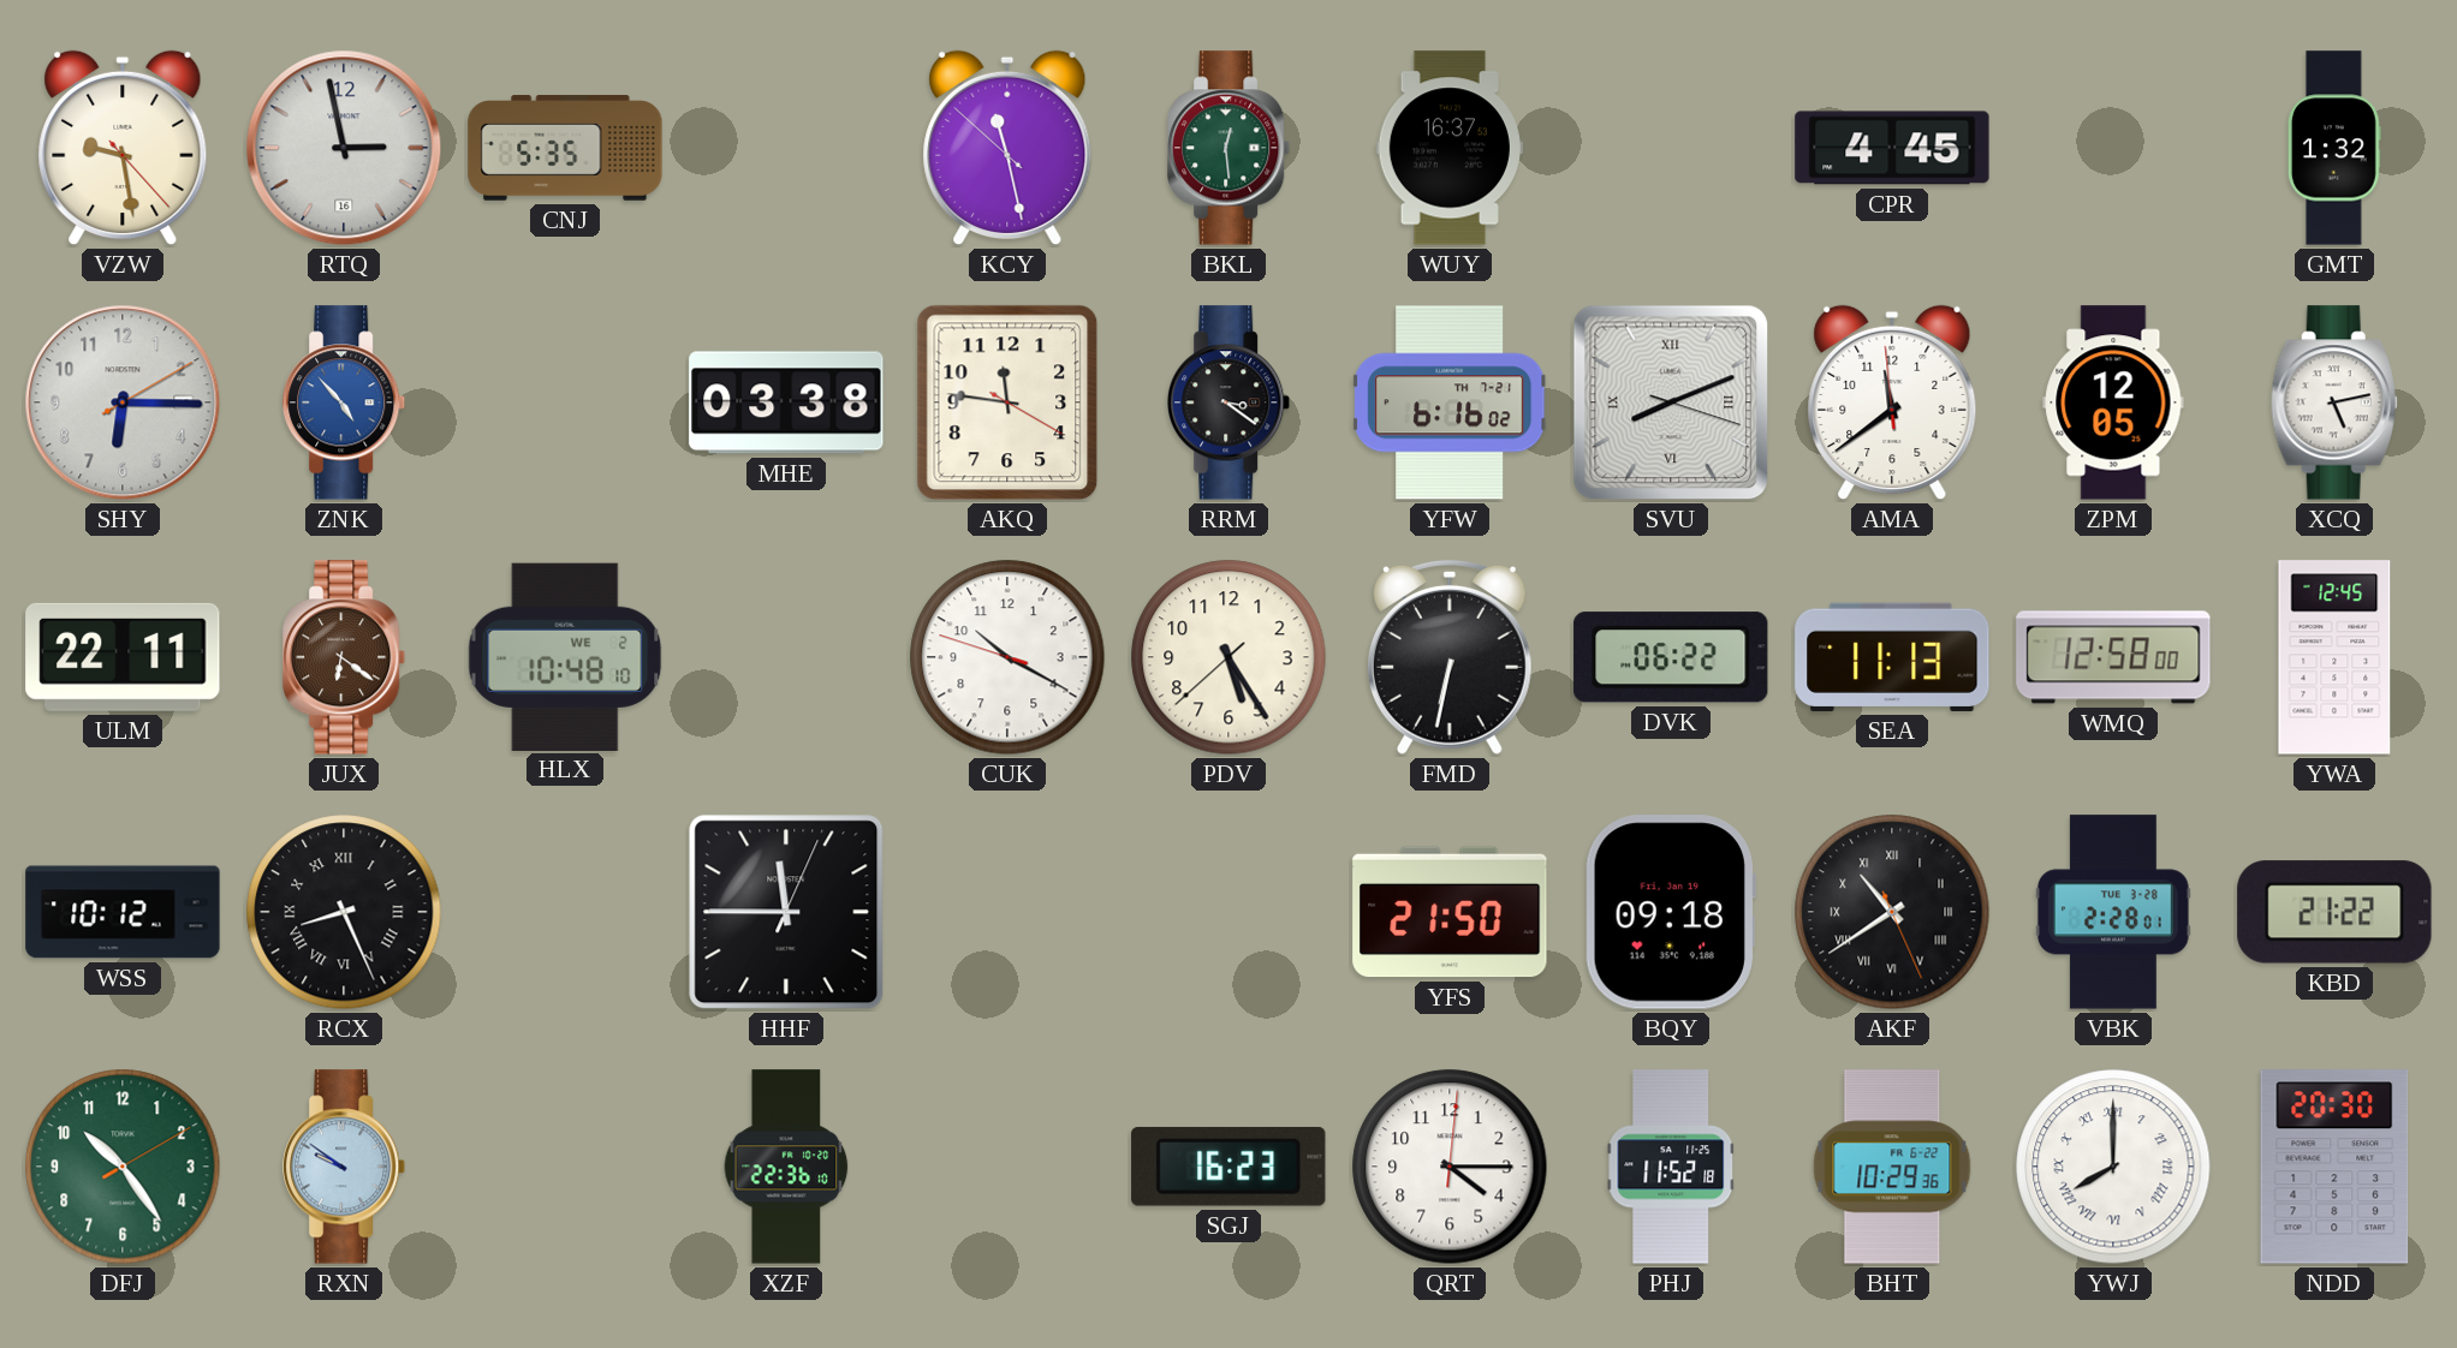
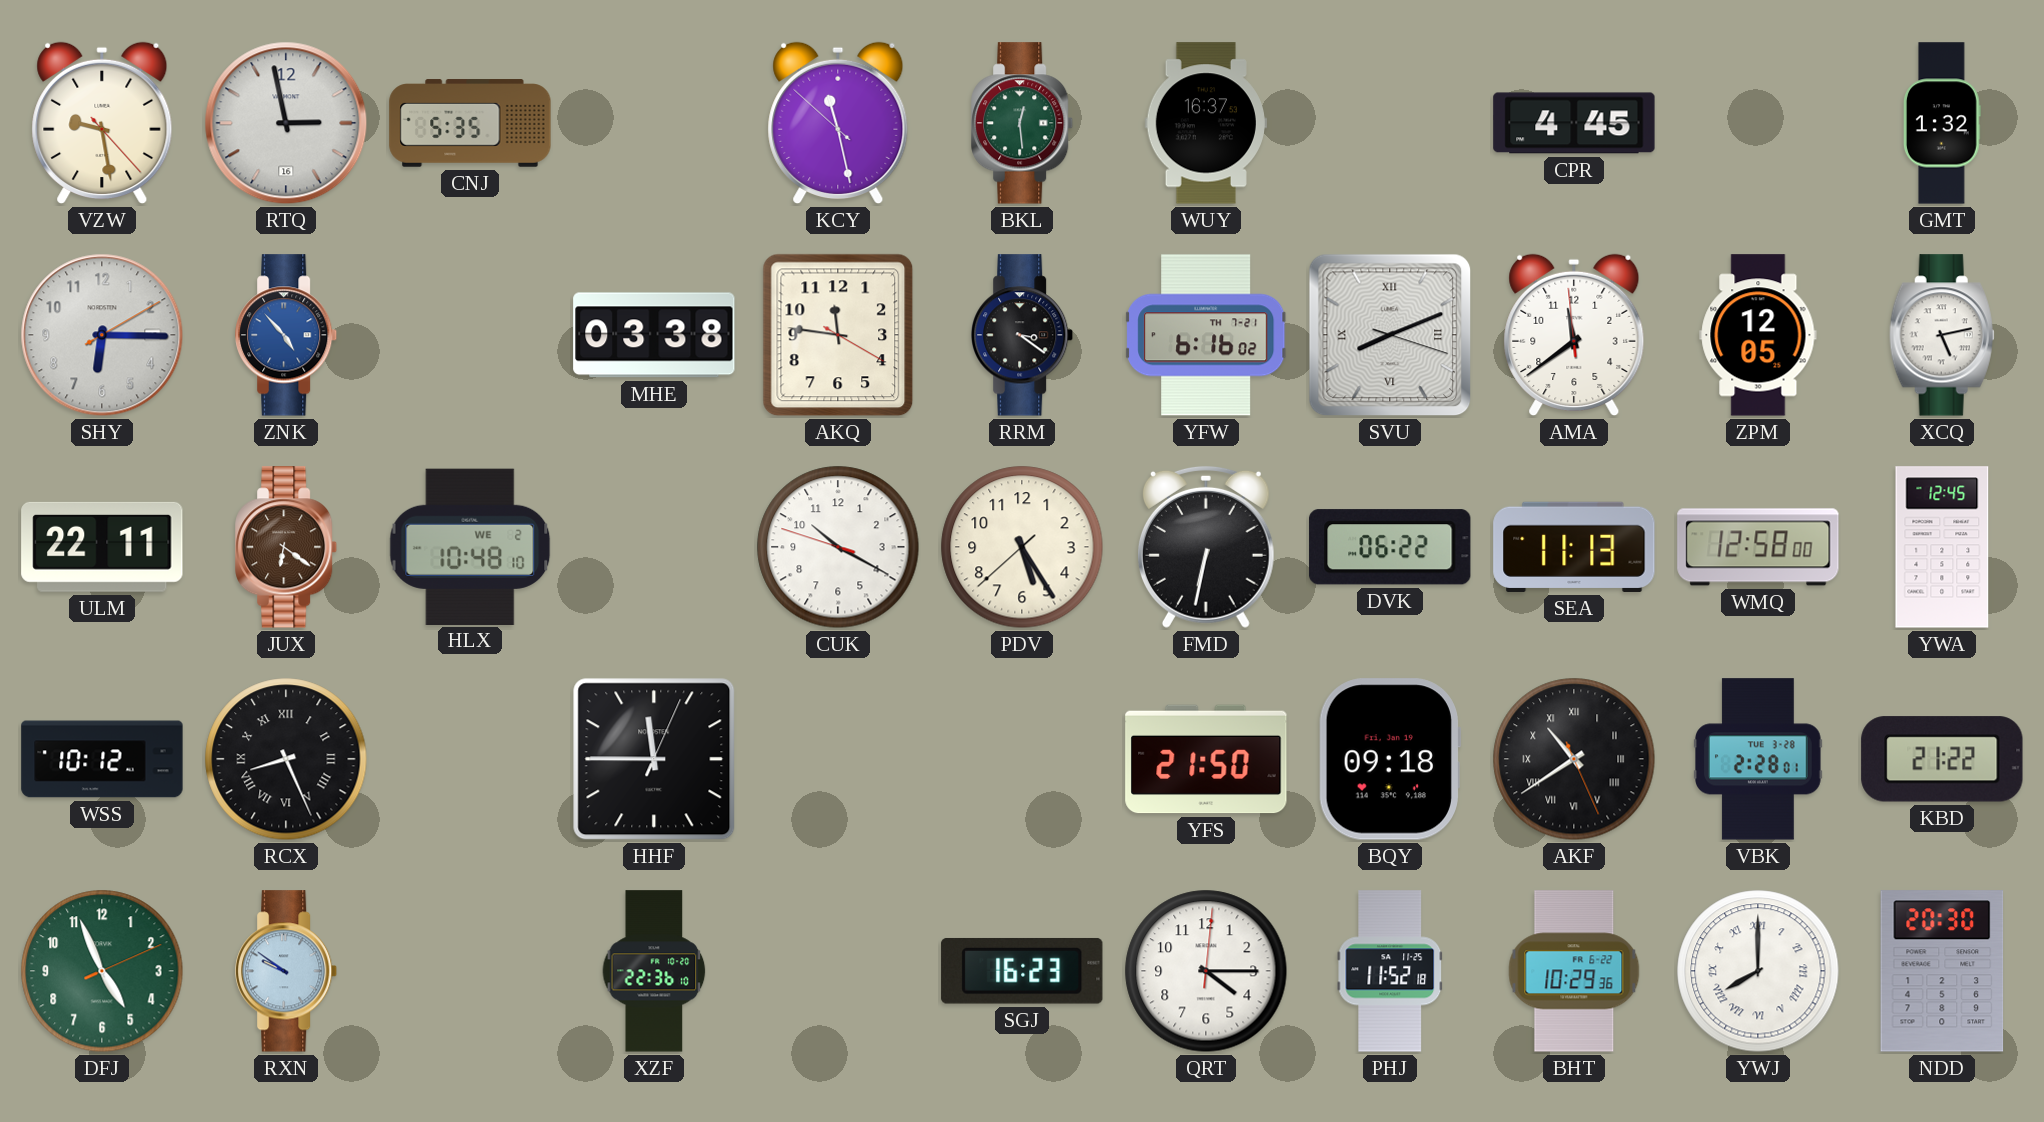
DFJ: 10:24 -> 4:56
